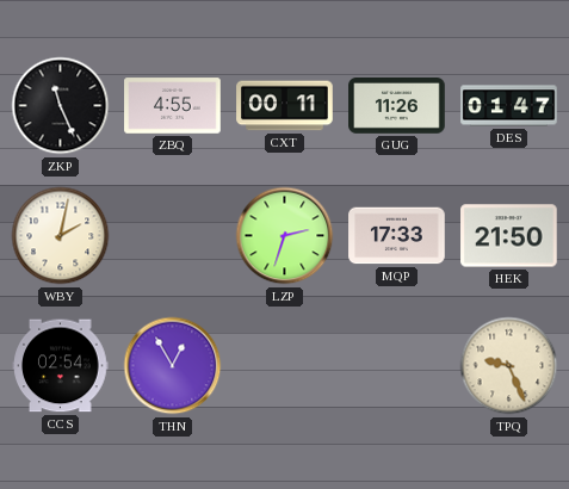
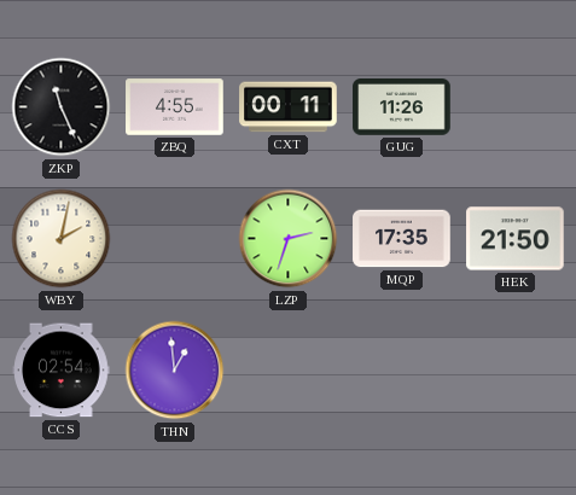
DES: 01:47 -> none
MQP: 17:33 -> 17:35
THN: 12:55 -> 12:59
TPQ: 9:26 -> none
